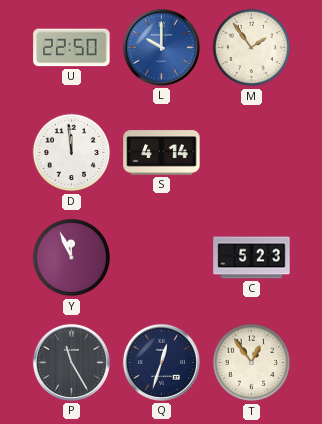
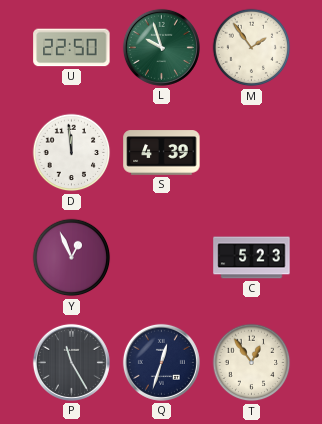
L: 10:00 -> 9:57
L dial: blue -> green
S: 4:14 -> 4:39
Y: 11:56 -> 12:56
